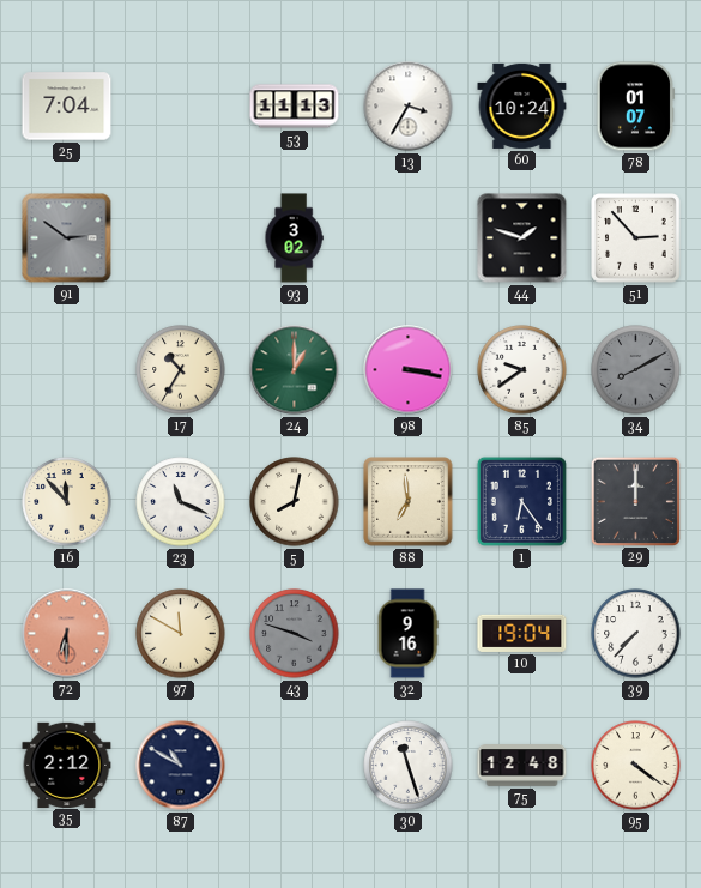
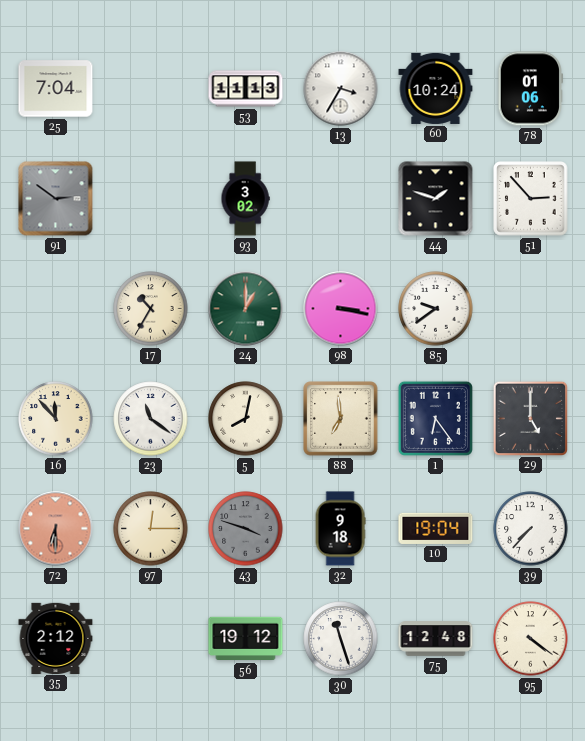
78: 01:07 -> 01:06
34: 8:10 -> none
23: 11:19 -> 11:21
29: 12:00 -> 5:00
97: 11:50 -> 12:15
32: 9:16 -> 9:18
87: 10:50 -> none
56: none -> 19:12
